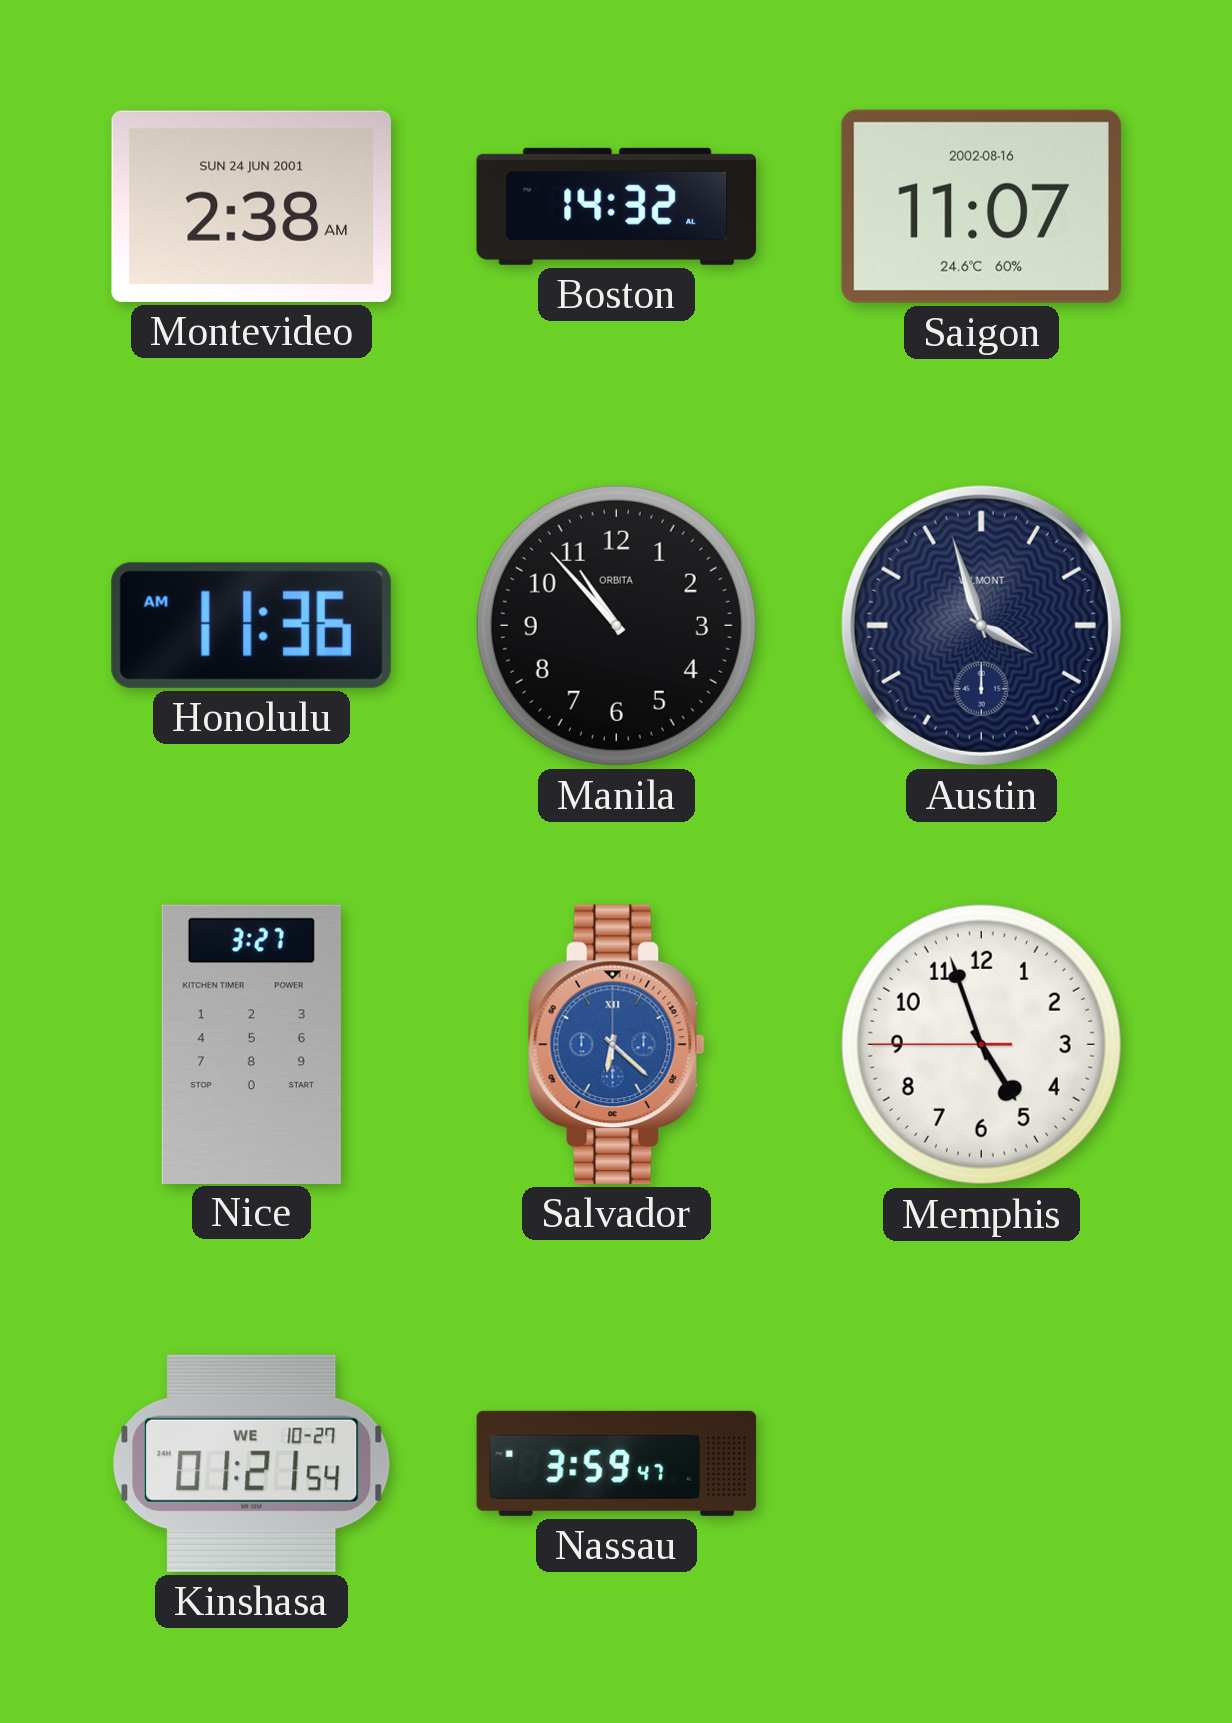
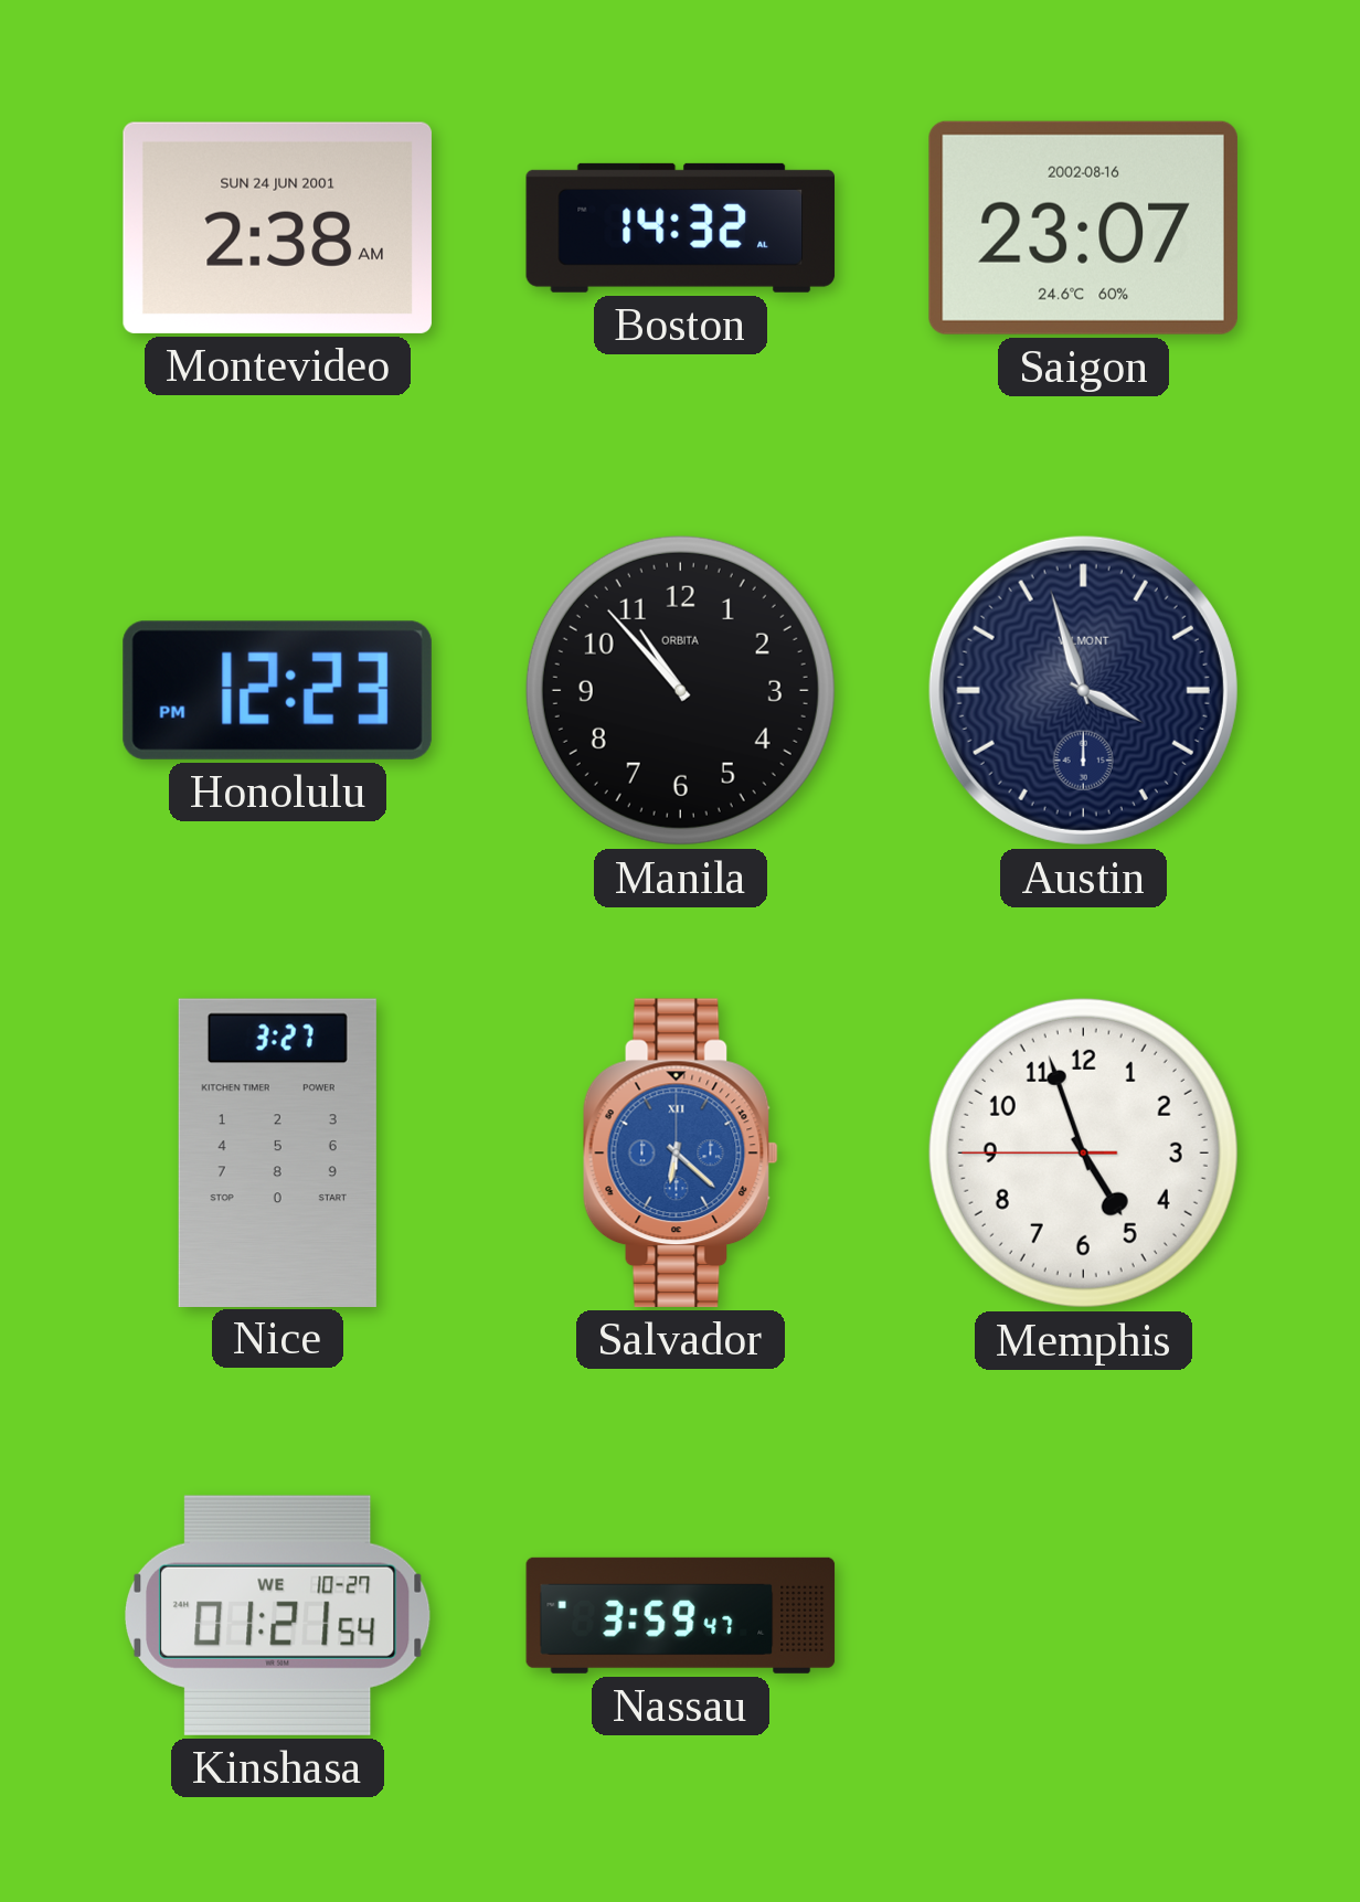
Saigon: 11:07 -> 23:07
Honolulu: 11:36 -> 12:23
